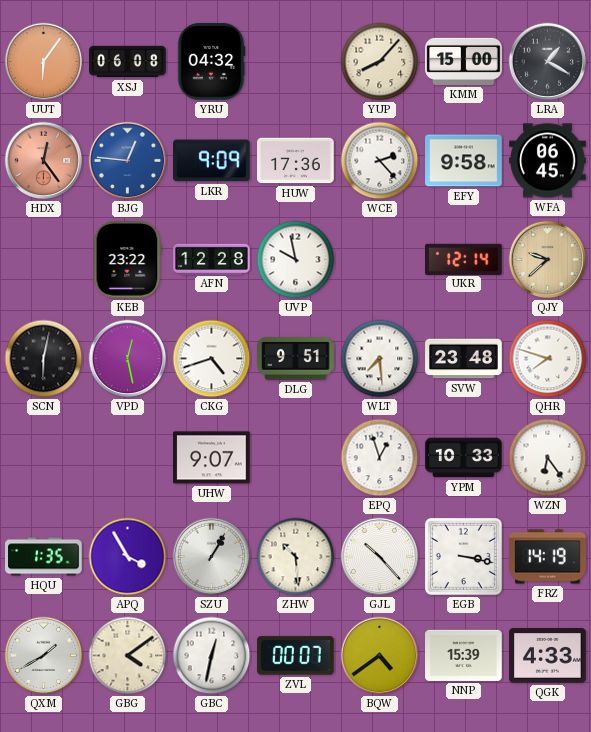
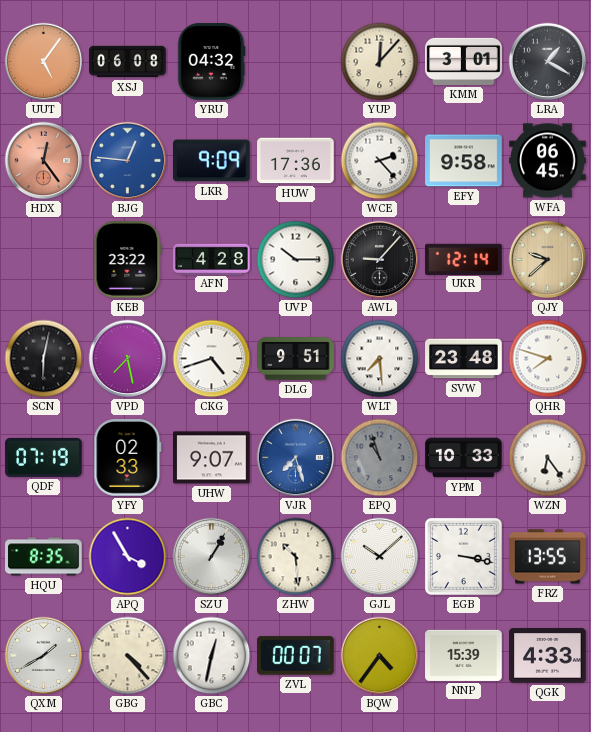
UUT: 6:06 -> 5:06
YUP: 8:07 -> 12:07
KMM: 15:00 -> 3:01
AFN: 12:28 -> 4:28
UVP: 9:58 -> 10:15
AWL: none -> 9:07
VPD: 12:28 -> 7:28
QDF: none -> 07:19
YFY: none -> 02:33
VJR: none -> 7:27
EPQ: 12:57 -> 10:57
EPQ dial: white -> grey
HQU: 1:35 -> 8:35
GJL: 10:23 -> 10:08
FRZ: 14:19 -> 13:55
GBG: 4:09 -> 4:23
BQW: 4:39 -> 4:36
